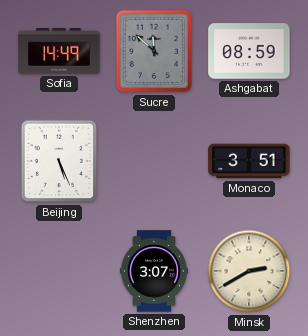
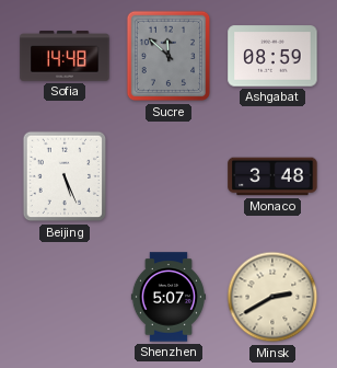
Sofia: 14:49 -> 14:48
Monaco: 3:51 -> 3:48
Shenzhen: 3:07 -> 5:07
